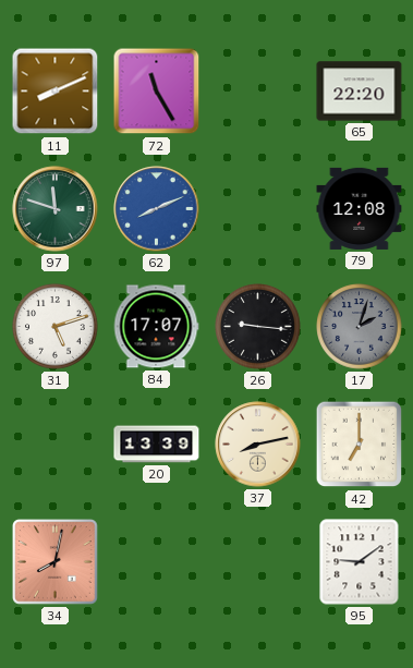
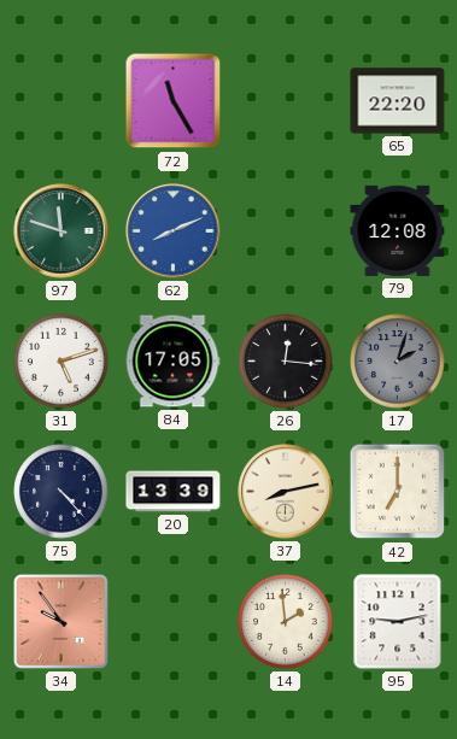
11: 8:11 -> none
84: 17:07 -> 17:05
26: 9:16 -> 12:16
75: none -> 4:23
34: 8:02 -> 9:54
14: none -> 1:59
95: 9:09 -> 9:13
